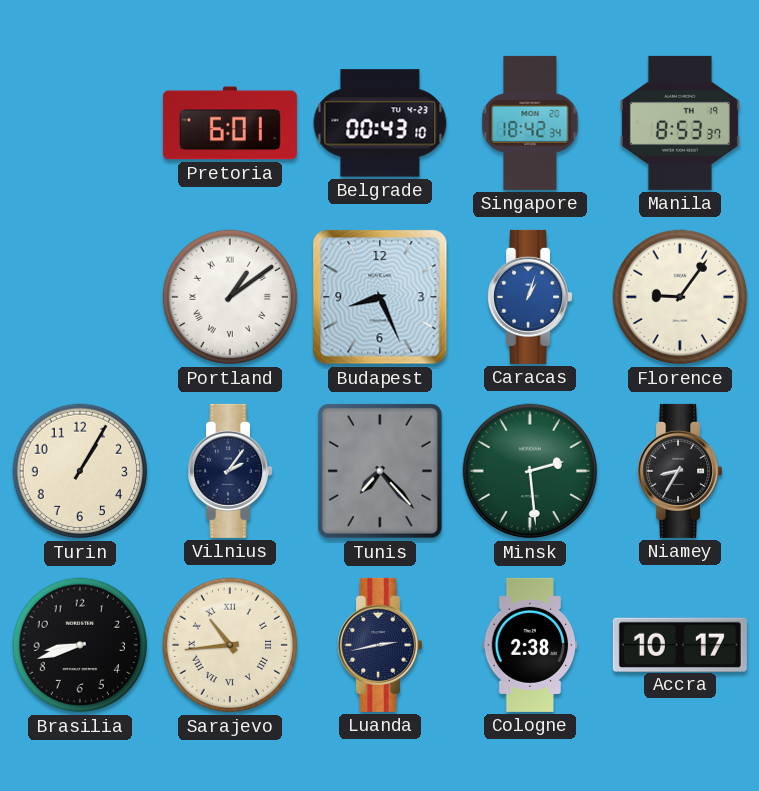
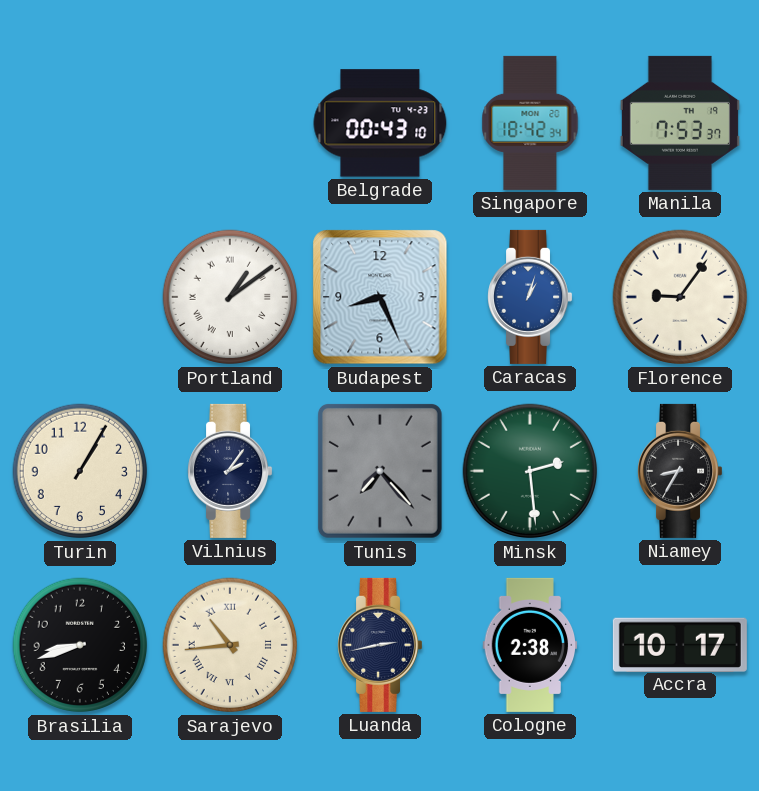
Pretoria: 6:01 -> none
Manila: 8:53 -> 7:53
